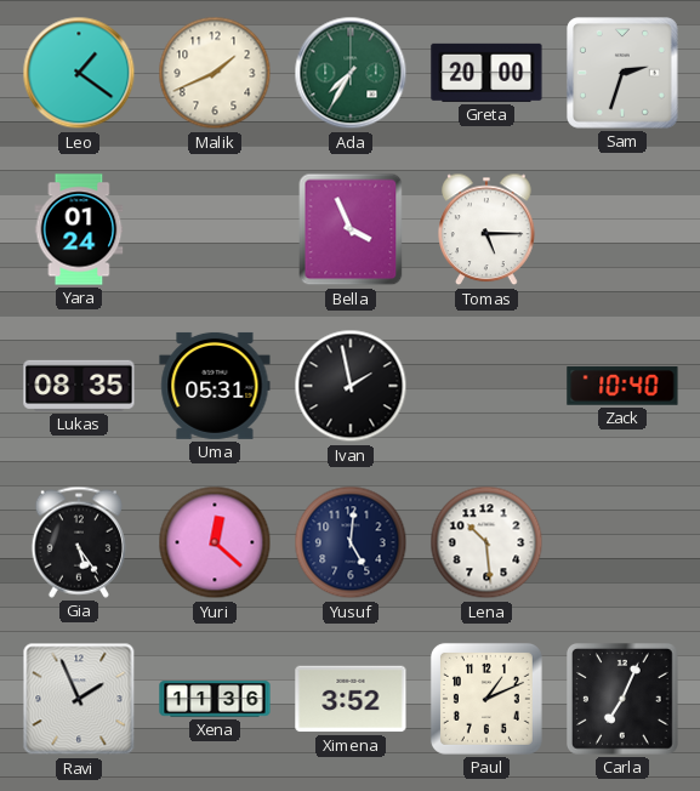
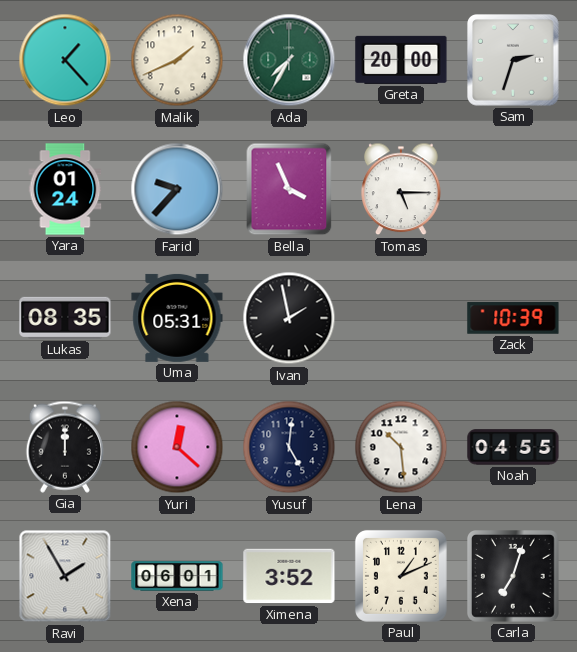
Leo: 1:21 -> 1:23
Farid: none -> 9:37
Zack: 10:40 -> 10:39
Gia: 5:24 -> 12:00
Noah: none -> 04:55
Ravi: 1:56 -> 1:55
Xena: 11:36 -> 06:01
Carla: 7:04 -> 7:03
